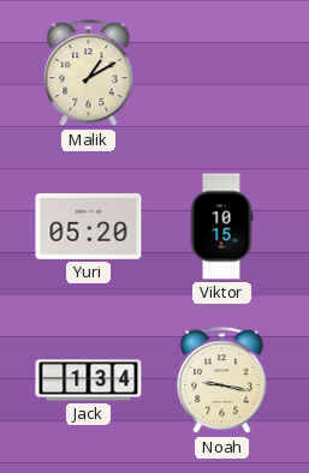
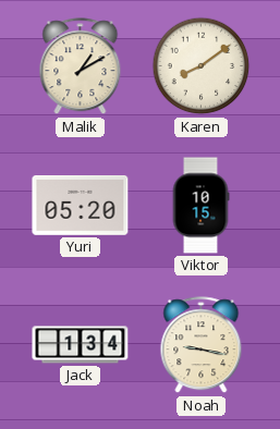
Karen: none -> 8:09
